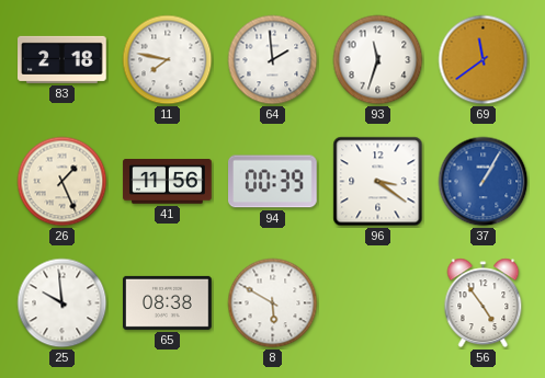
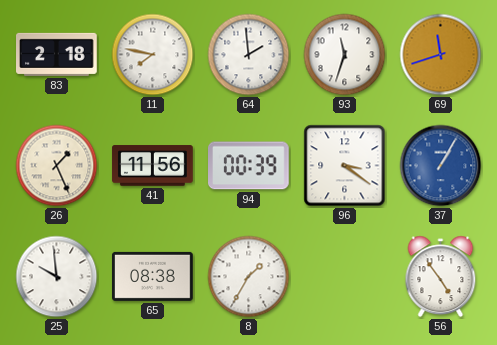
69: 11:39 -> 11:42
8: 5:50 -> 1:35
